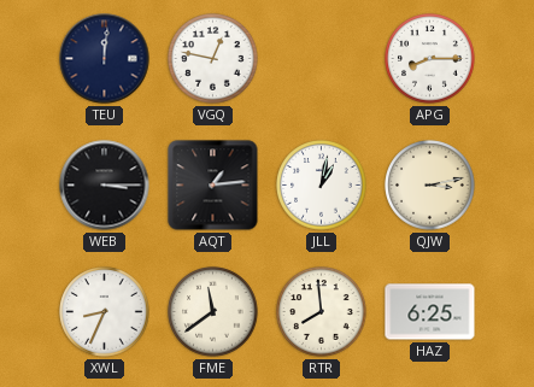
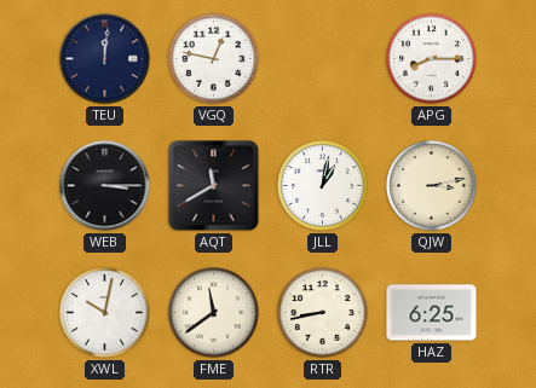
AQT: 1:14 -> 11:40
XWL: 8:34 -> 10:02
RTR: 7:59 -> 8:43
